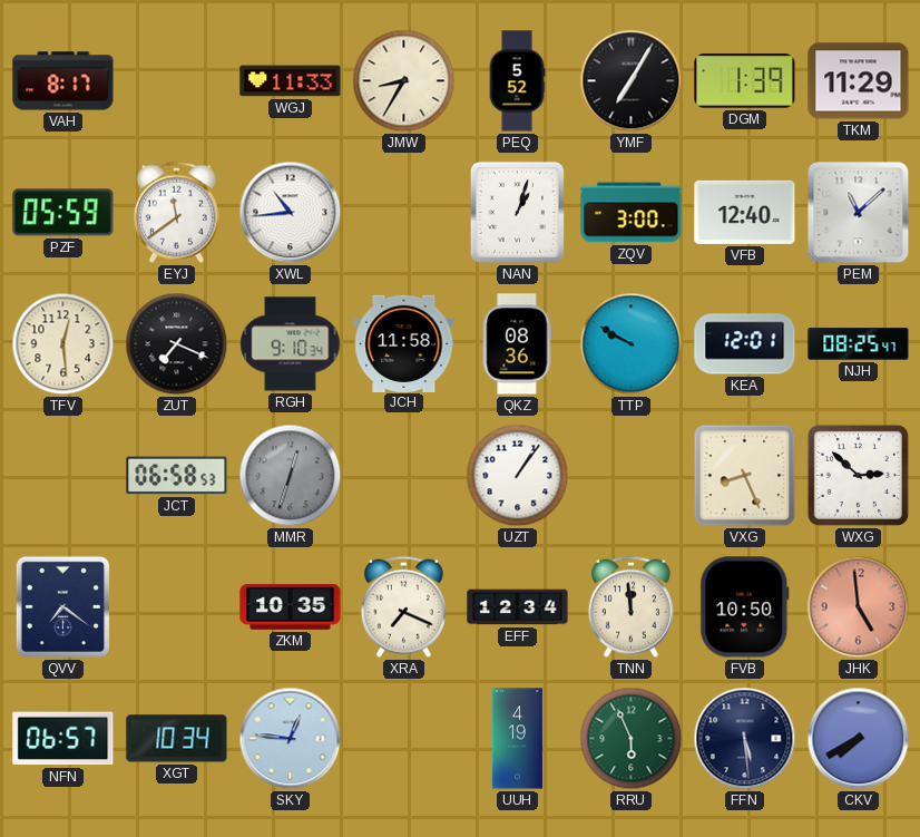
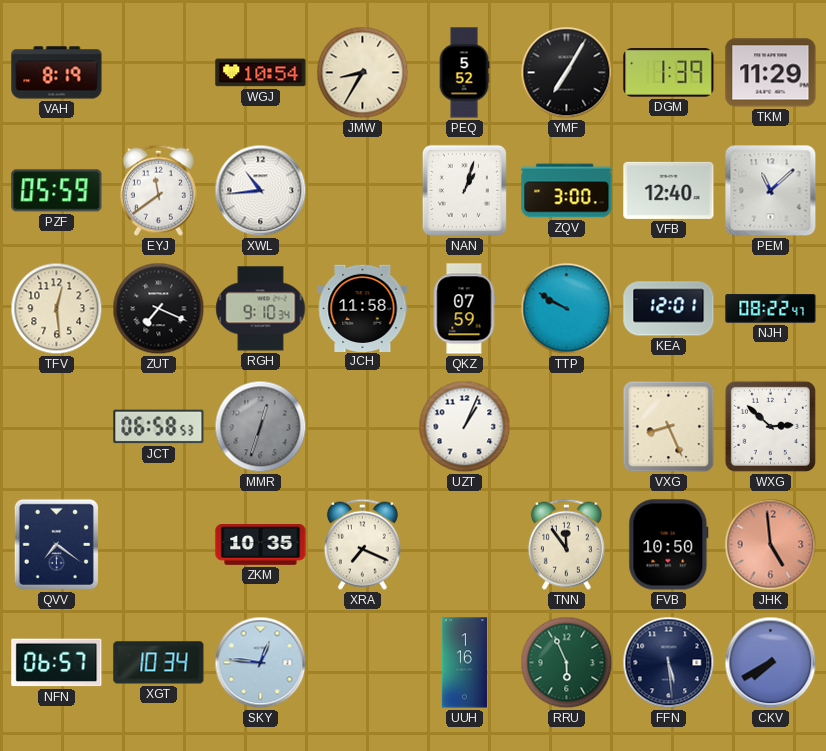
VAH: 8:17 -> 8:19
WGJ: 11:33 -> 10:54
QKZ: 08:36 -> 07:59
NJH: 08:25 -> 08:22
UZT: 1:06 -> 1:04
EFF: 12:34 -> none
TNN: 11:59 -> 11:54
UUH: 4:19 -> 1:16
